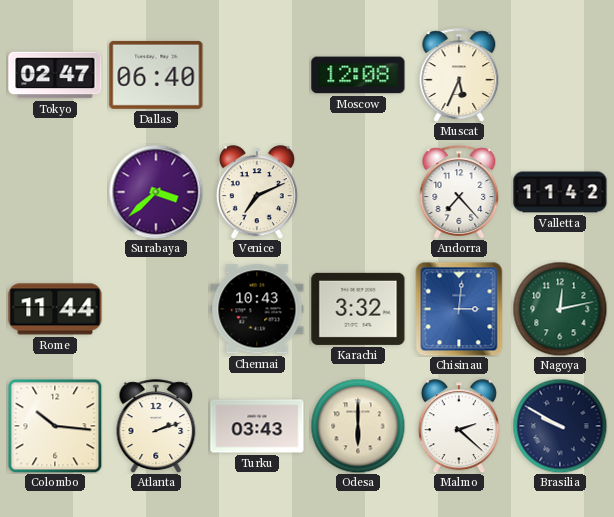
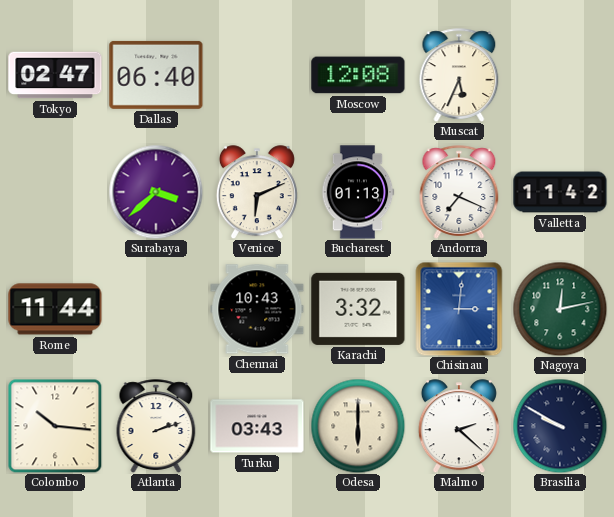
Venice: 7:11 -> 6:11
Bucharest: none -> 01:13
Andorra: 7:23 -> 7:19
